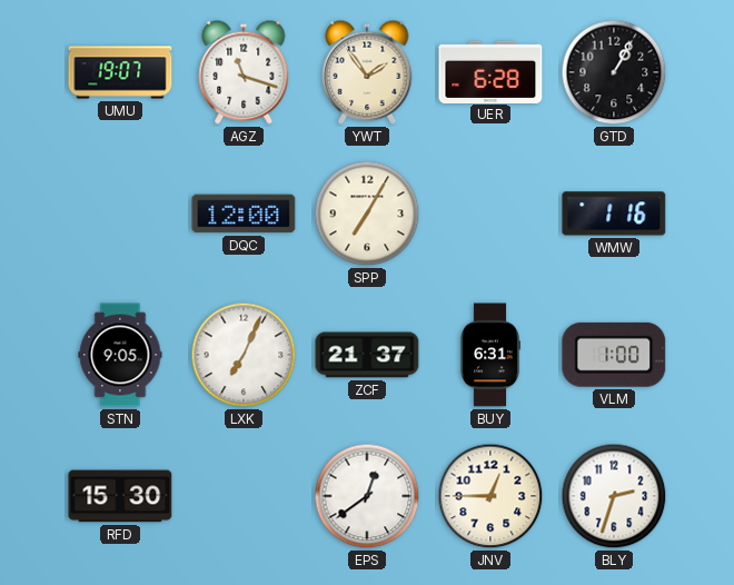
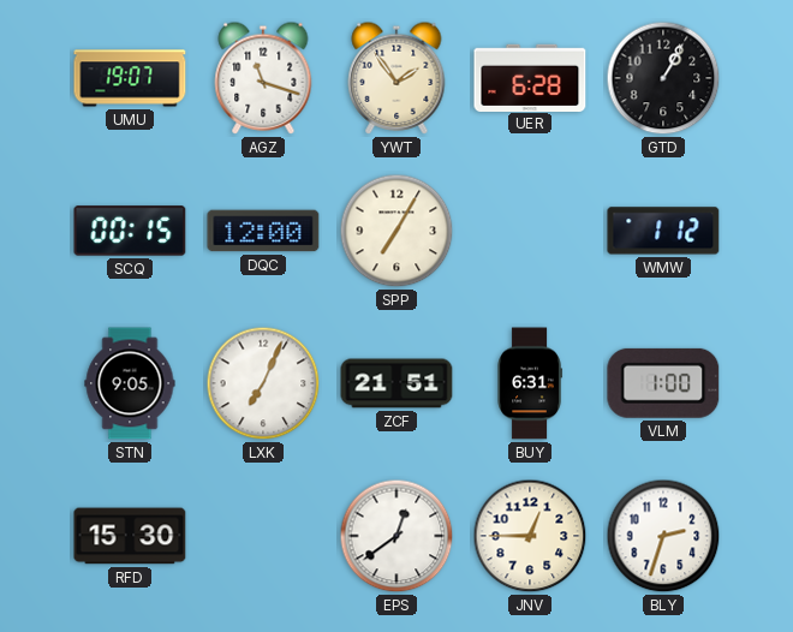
SCQ: none -> 00:15
WMW: 1:16 -> 1:12
ZCF: 21:37 -> 21:51
